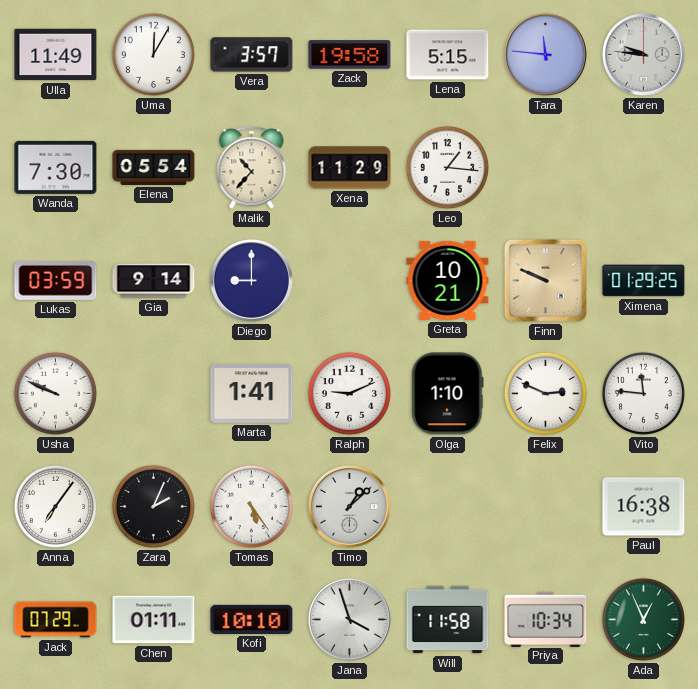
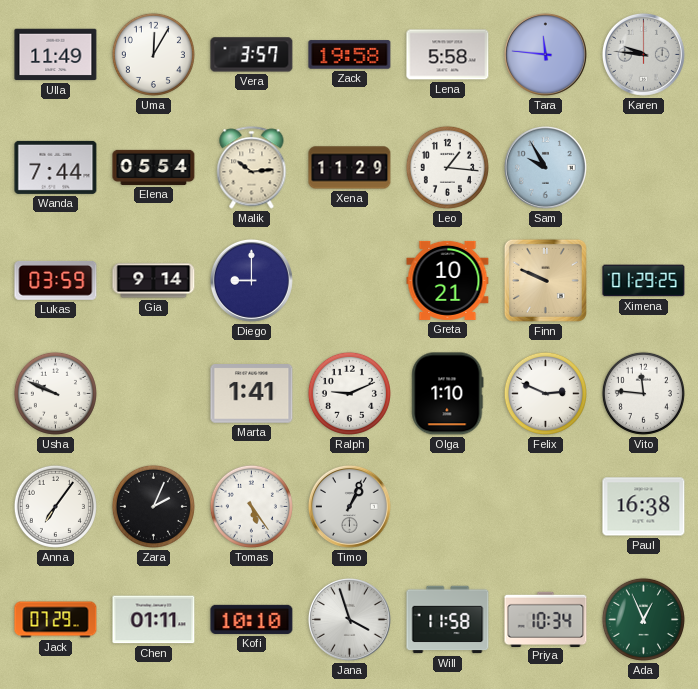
Lena: 5:15 -> 5:58
Wanda: 7:30 -> 7:44
Malik: 10:37 -> 10:14
Sam: none -> 9:55
Timo: 1:08 -> 1:04
